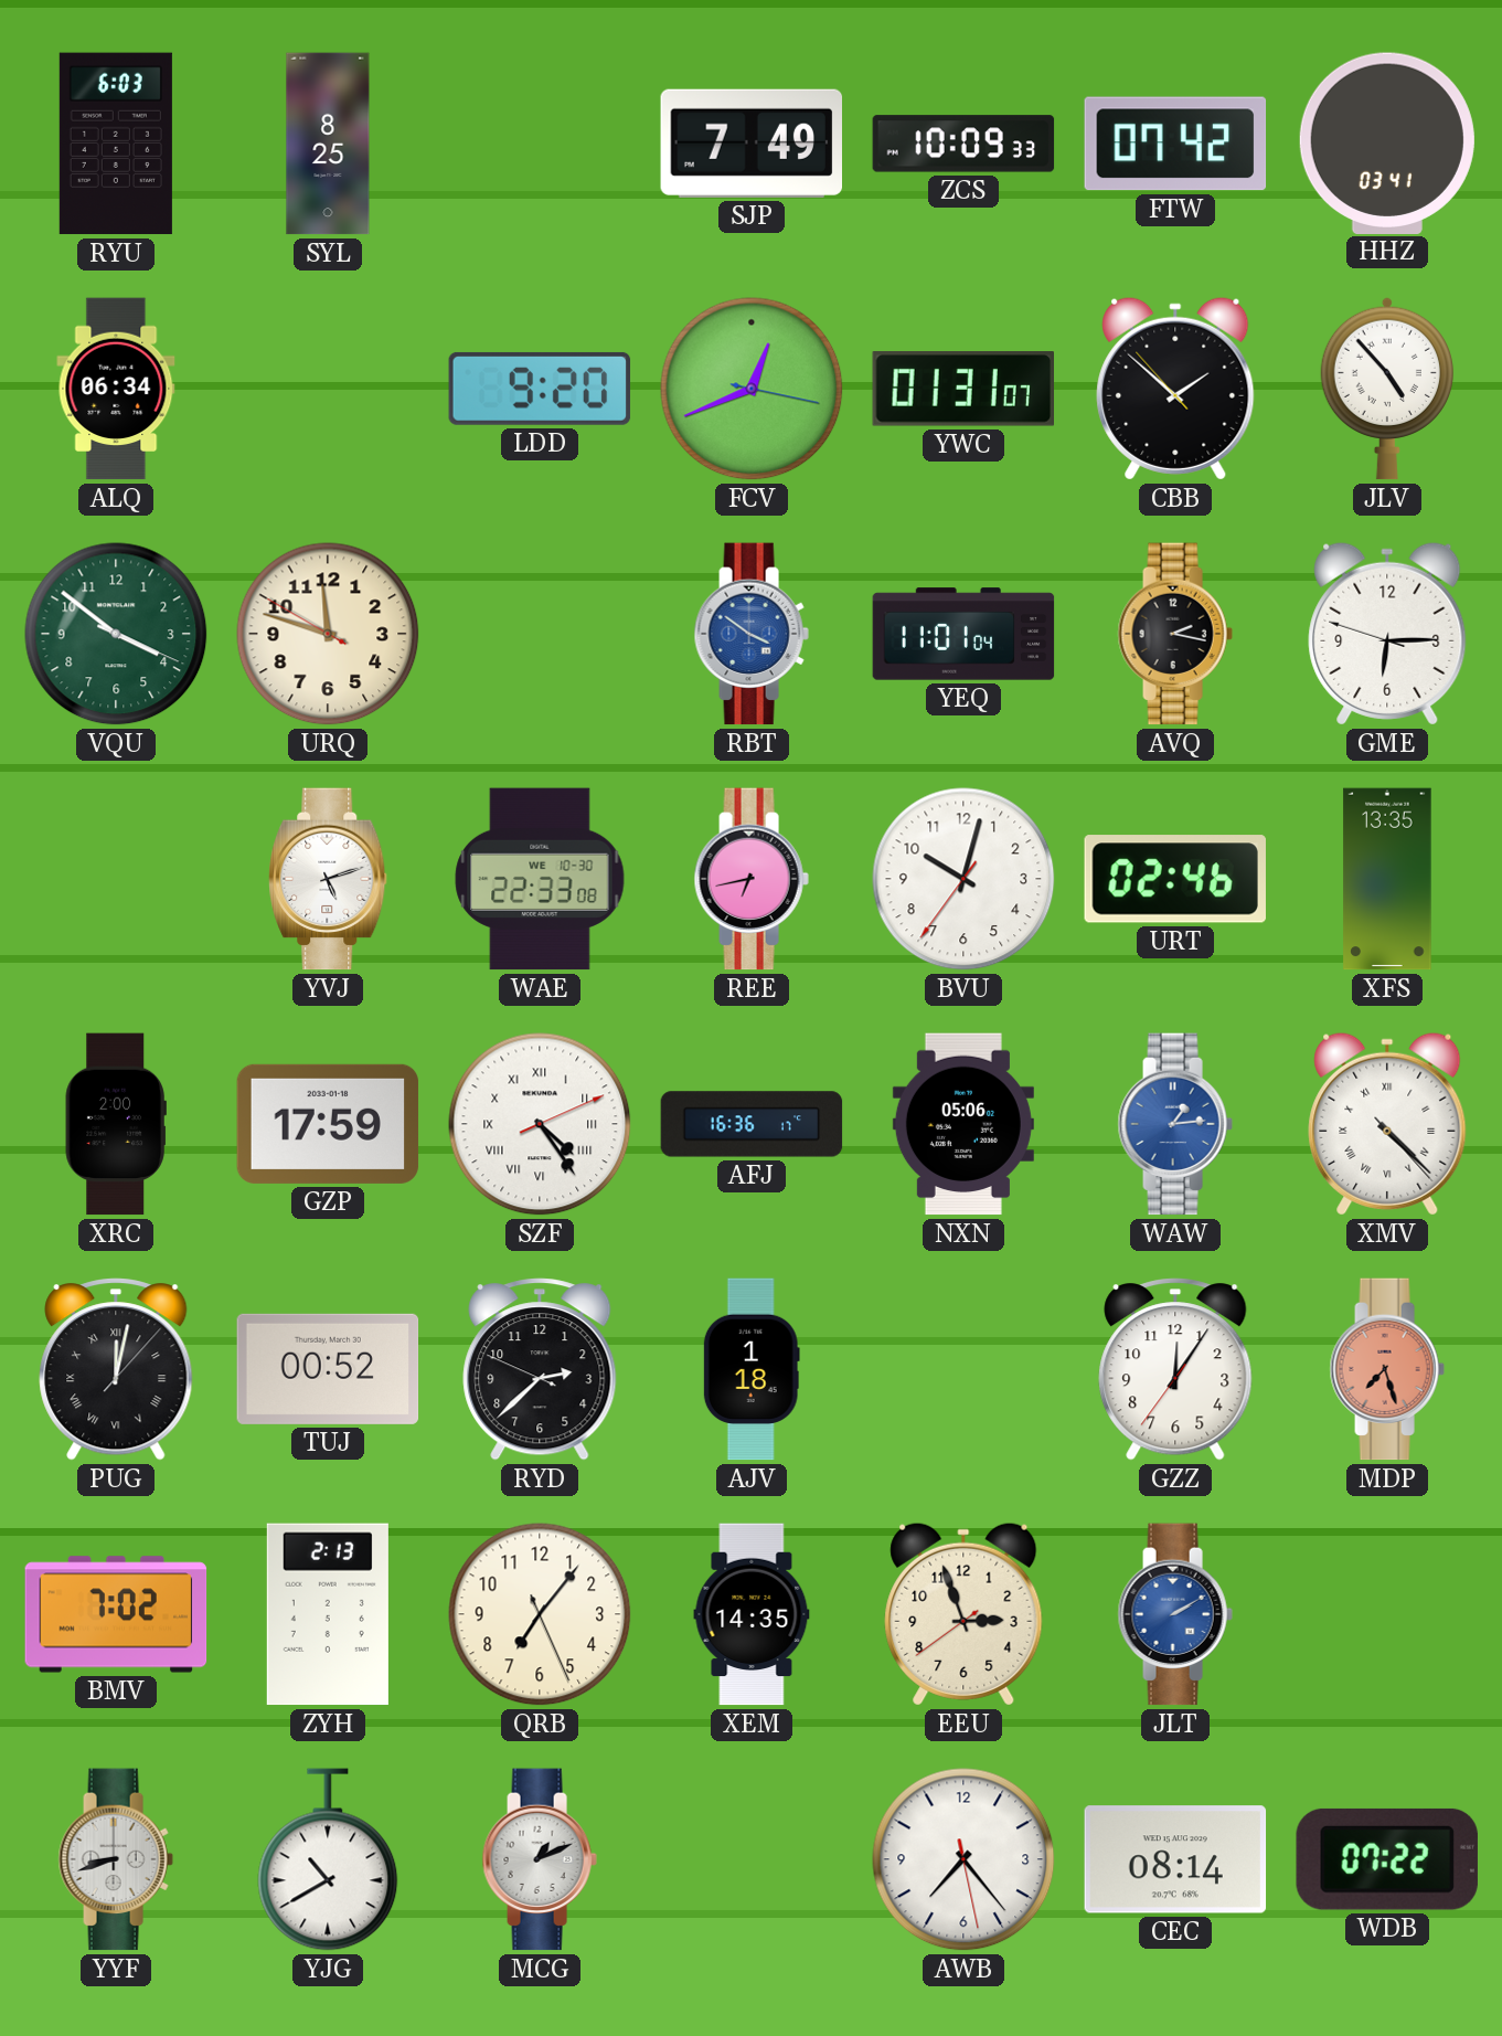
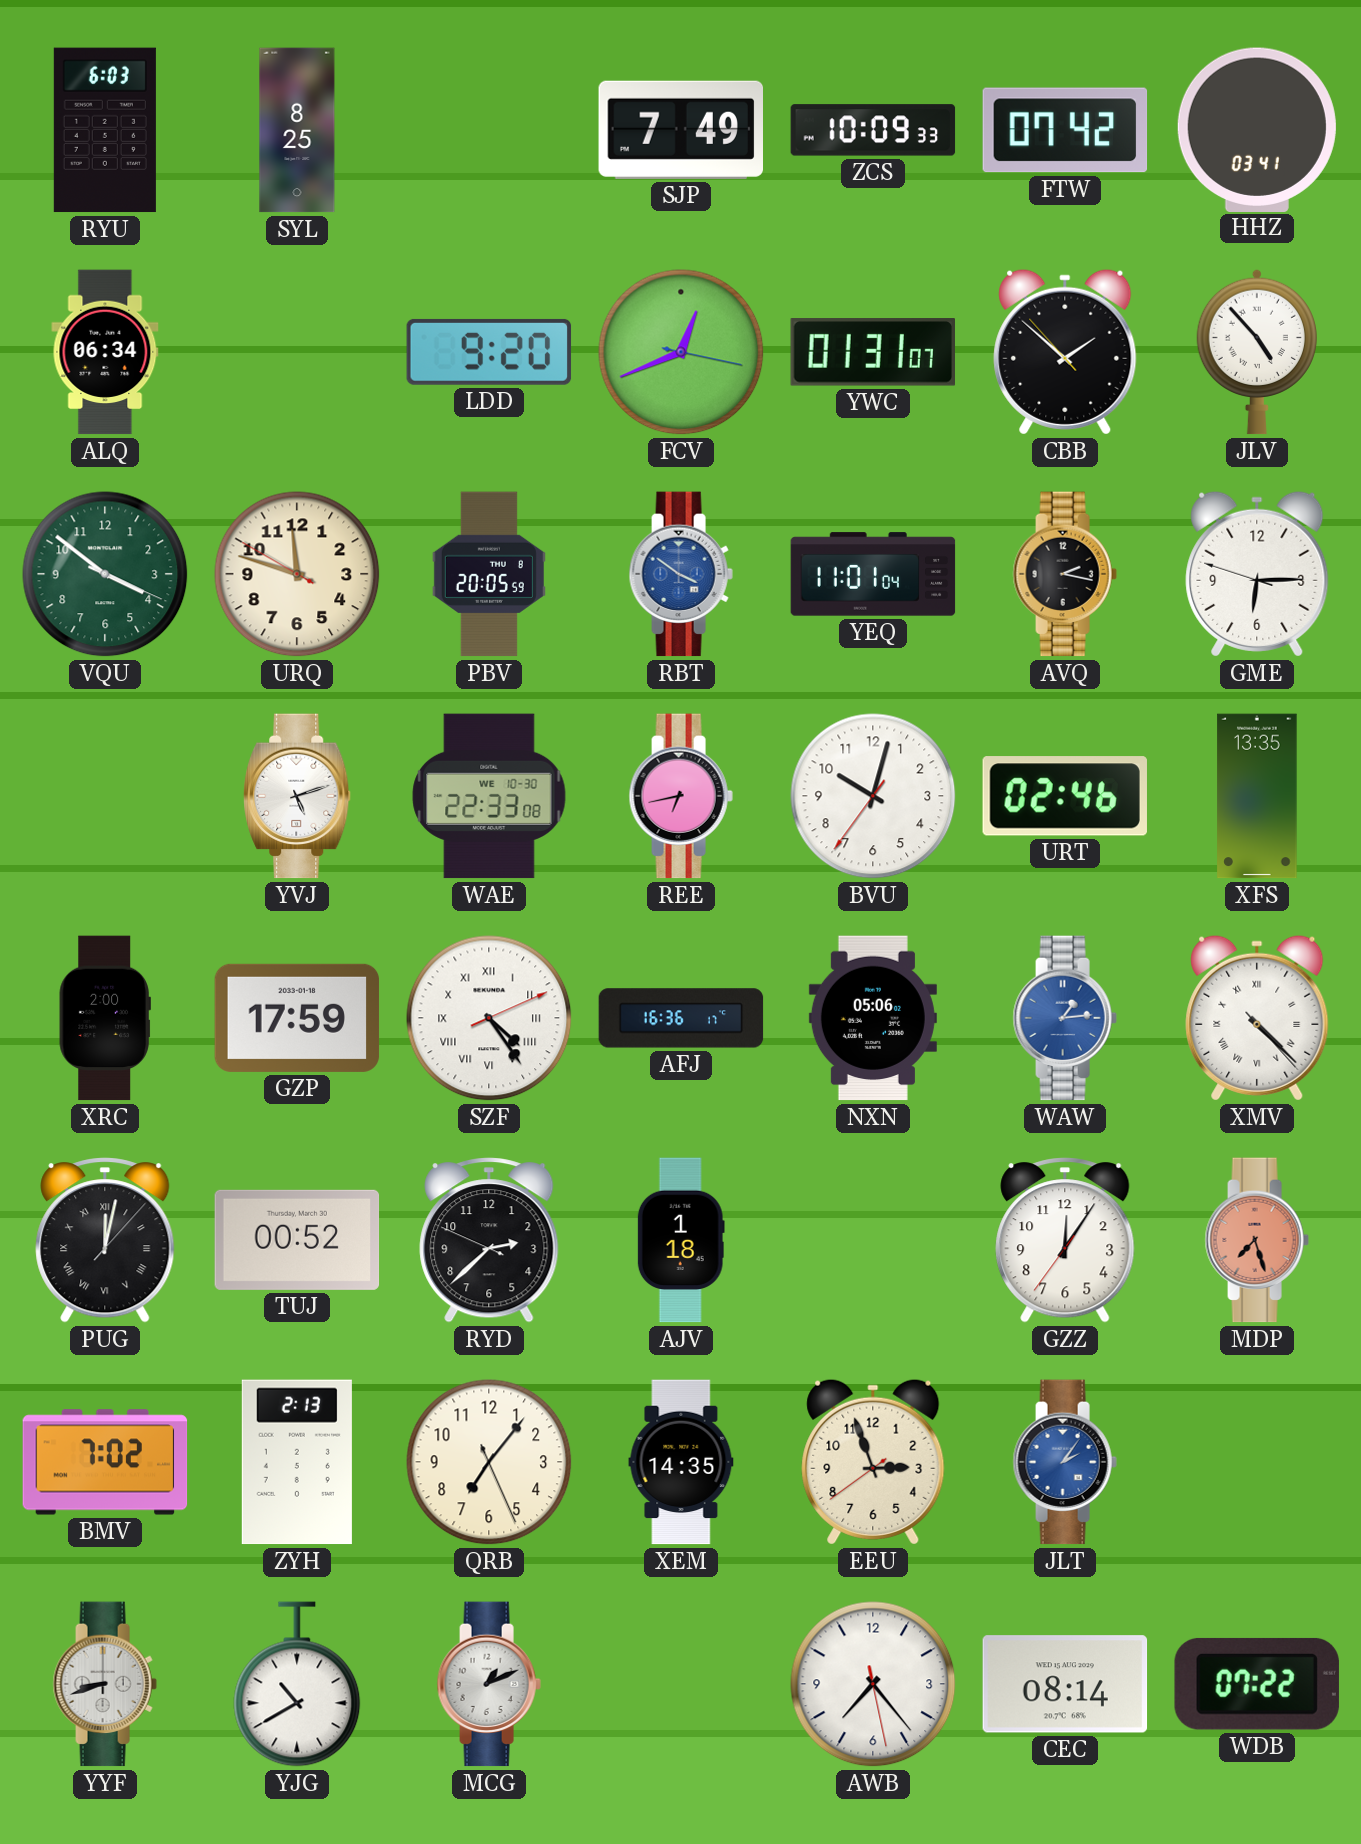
PBV: none -> 20:05
JLT: 2:10 -> 2:06
